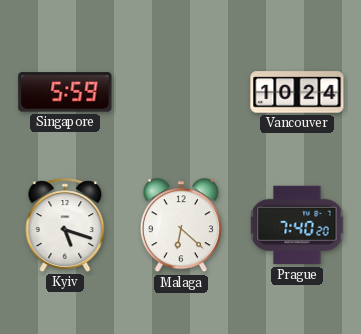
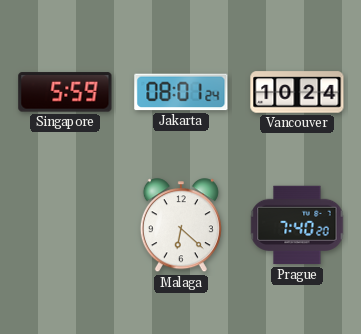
Jakarta: none -> 08:01
Kyiv: 5:18 -> none
